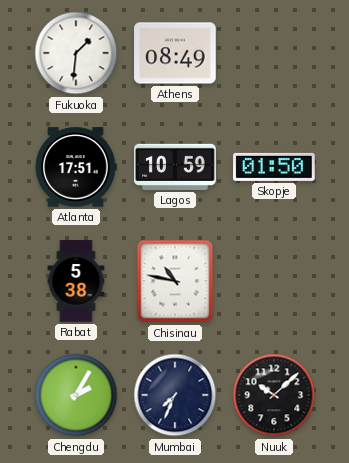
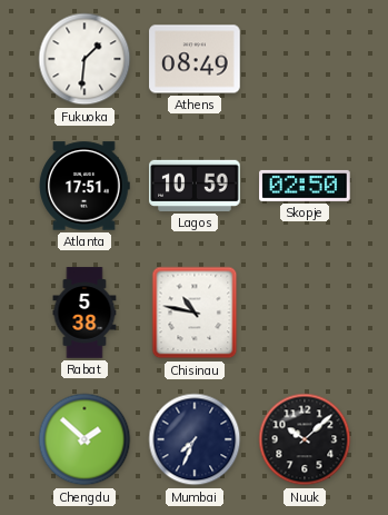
Skopje: 01:50 -> 02:50
Chengdu: 2:05 -> 1:52
